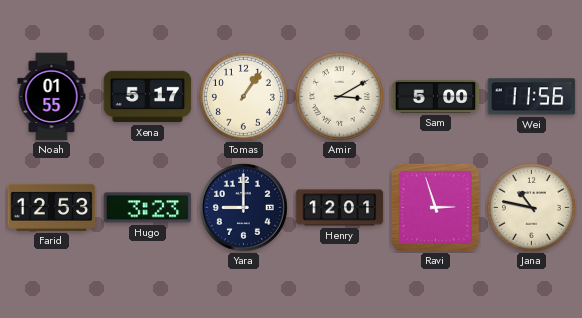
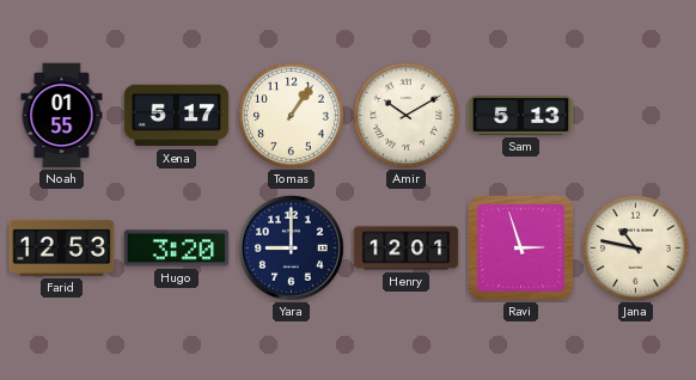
Amir: 3:10 -> 10:10
Sam: 5:00 -> 5:13
Wei: 11:56 -> none
Hugo: 3:23 -> 3:20
